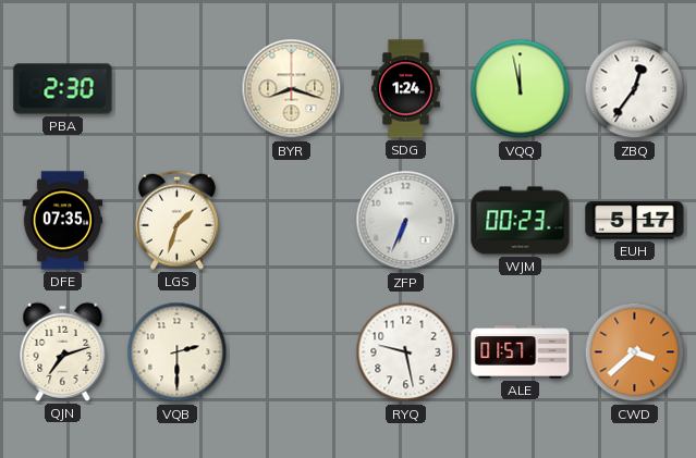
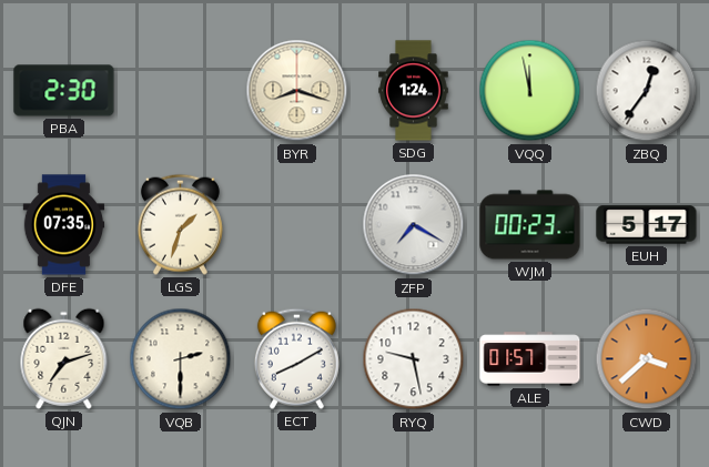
ZFP: 6:34 -> 7:20
ECT: none -> 8:10
